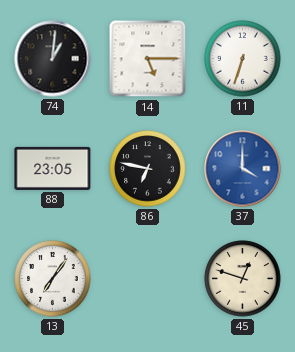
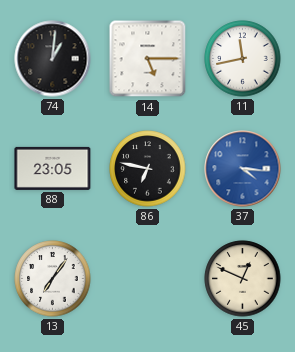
11: 6:33 -> 11:43
37: 4:00 -> 4:16
45: 12:48 -> 12:49
